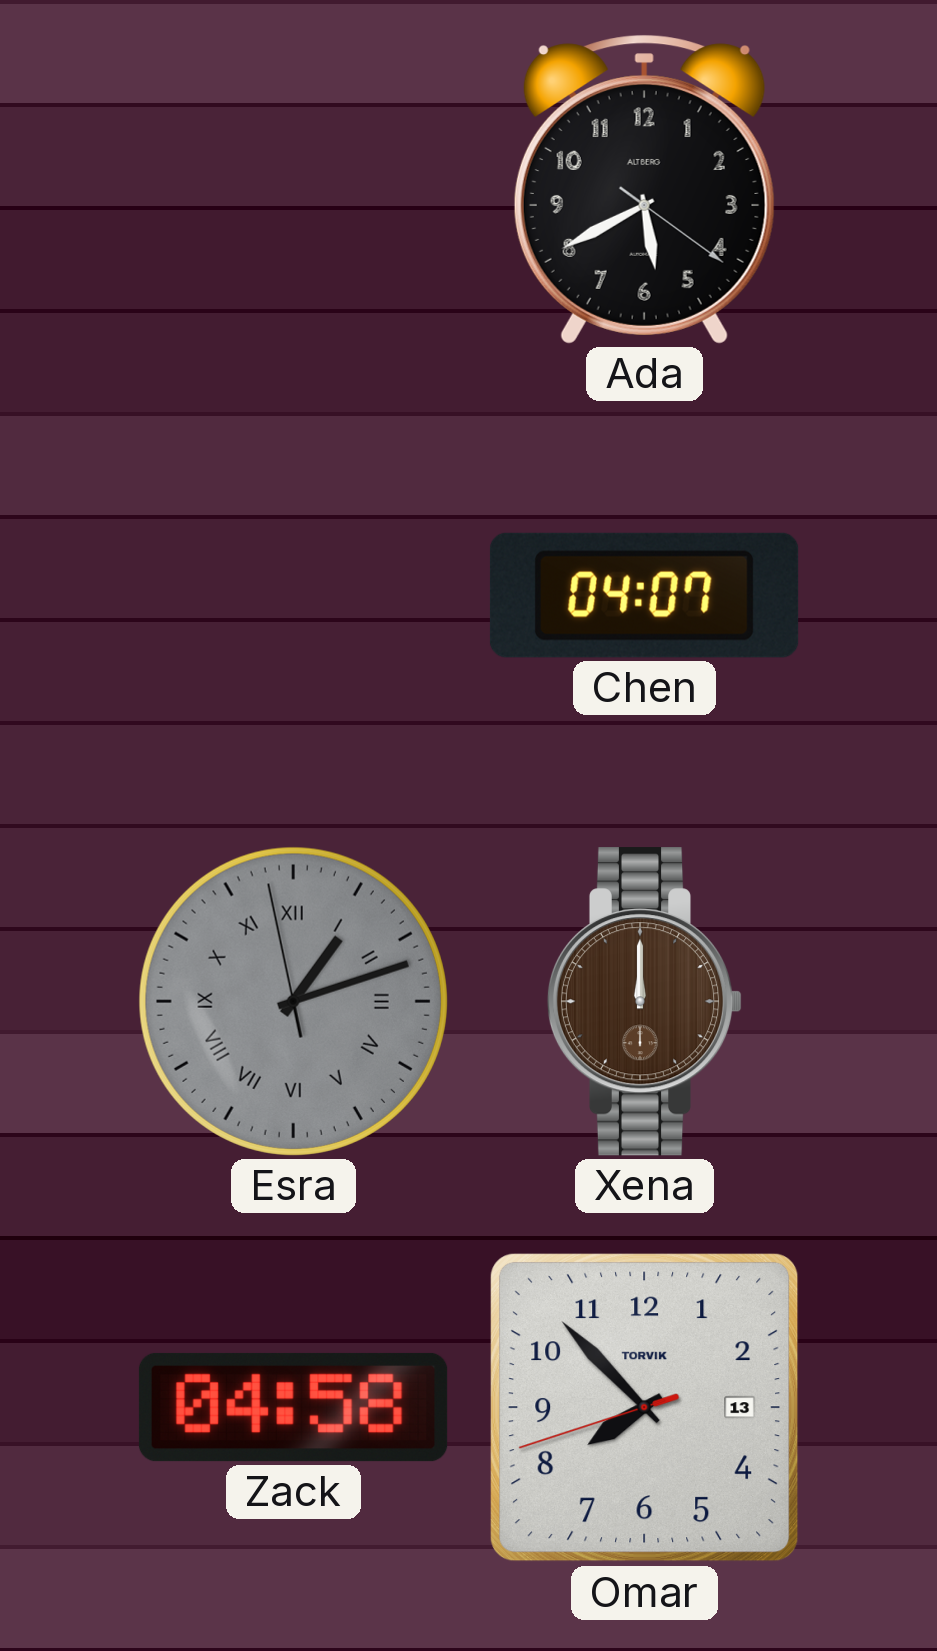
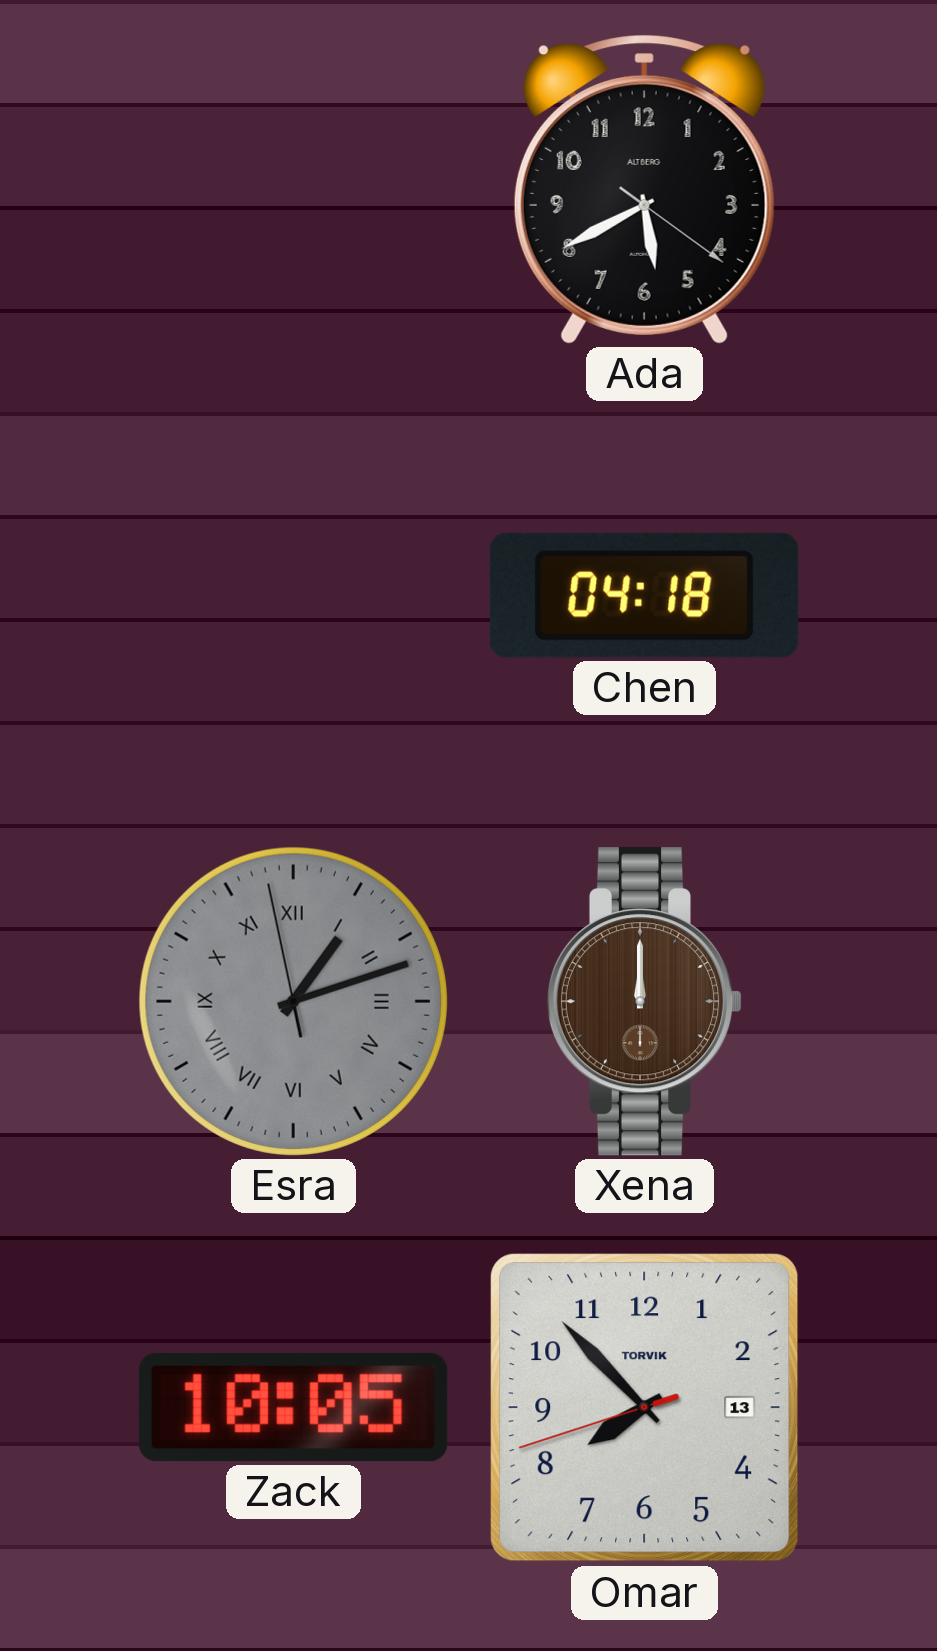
Chen: 04:07 -> 04:18
Zack: 04:58 -> 10:05
